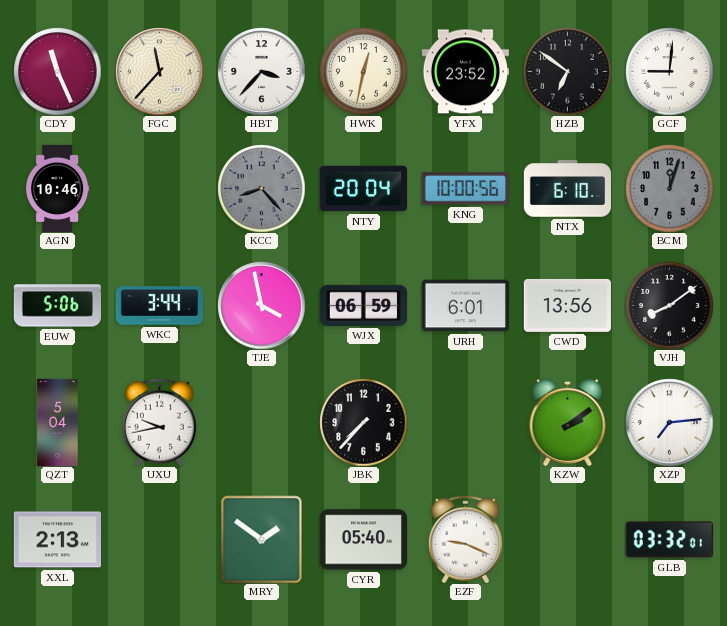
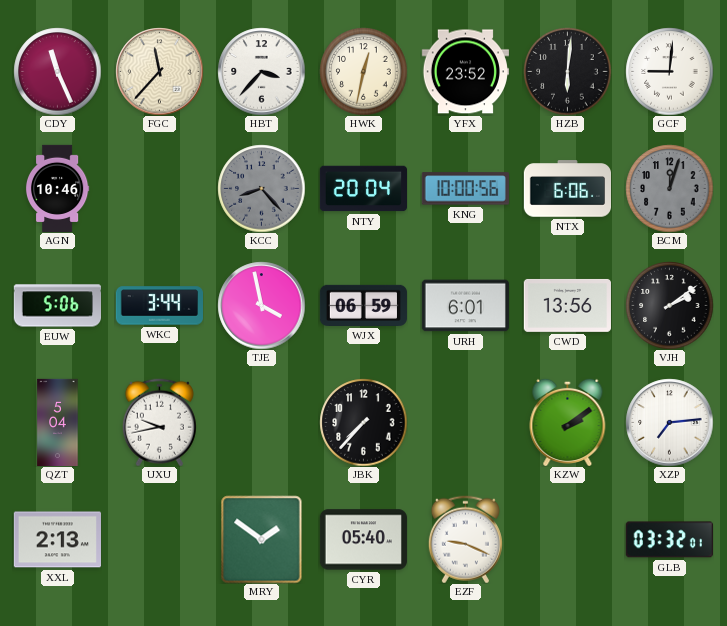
HZB: 6:51 -> 6:01
NTX: 6:10 -> 6:06
VJH: 8:09 -> 2:09
